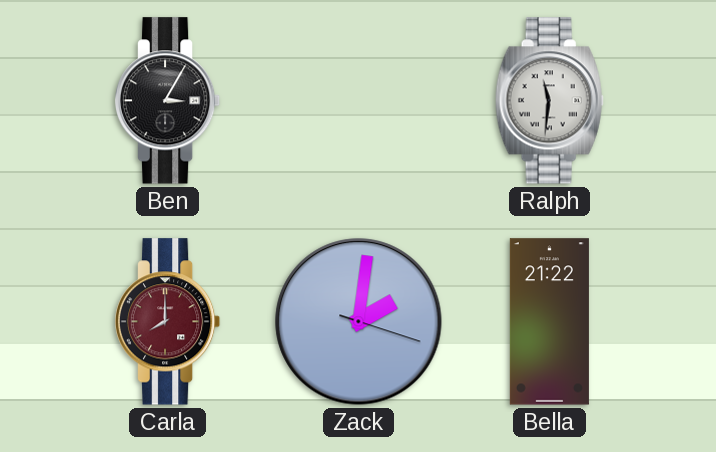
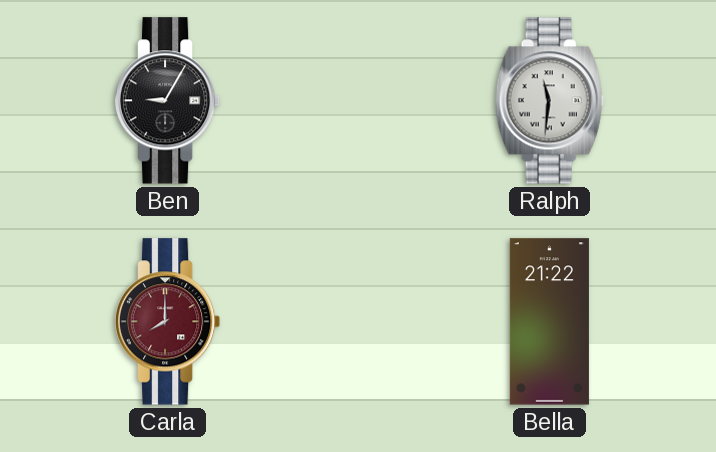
Ben: 3:05 -> 9:05
Zack: 2:01 -> none
